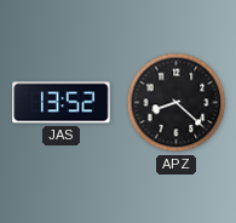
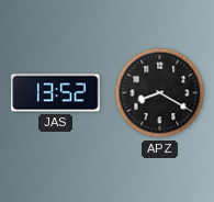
APZ: 8:22 -> 8:20
